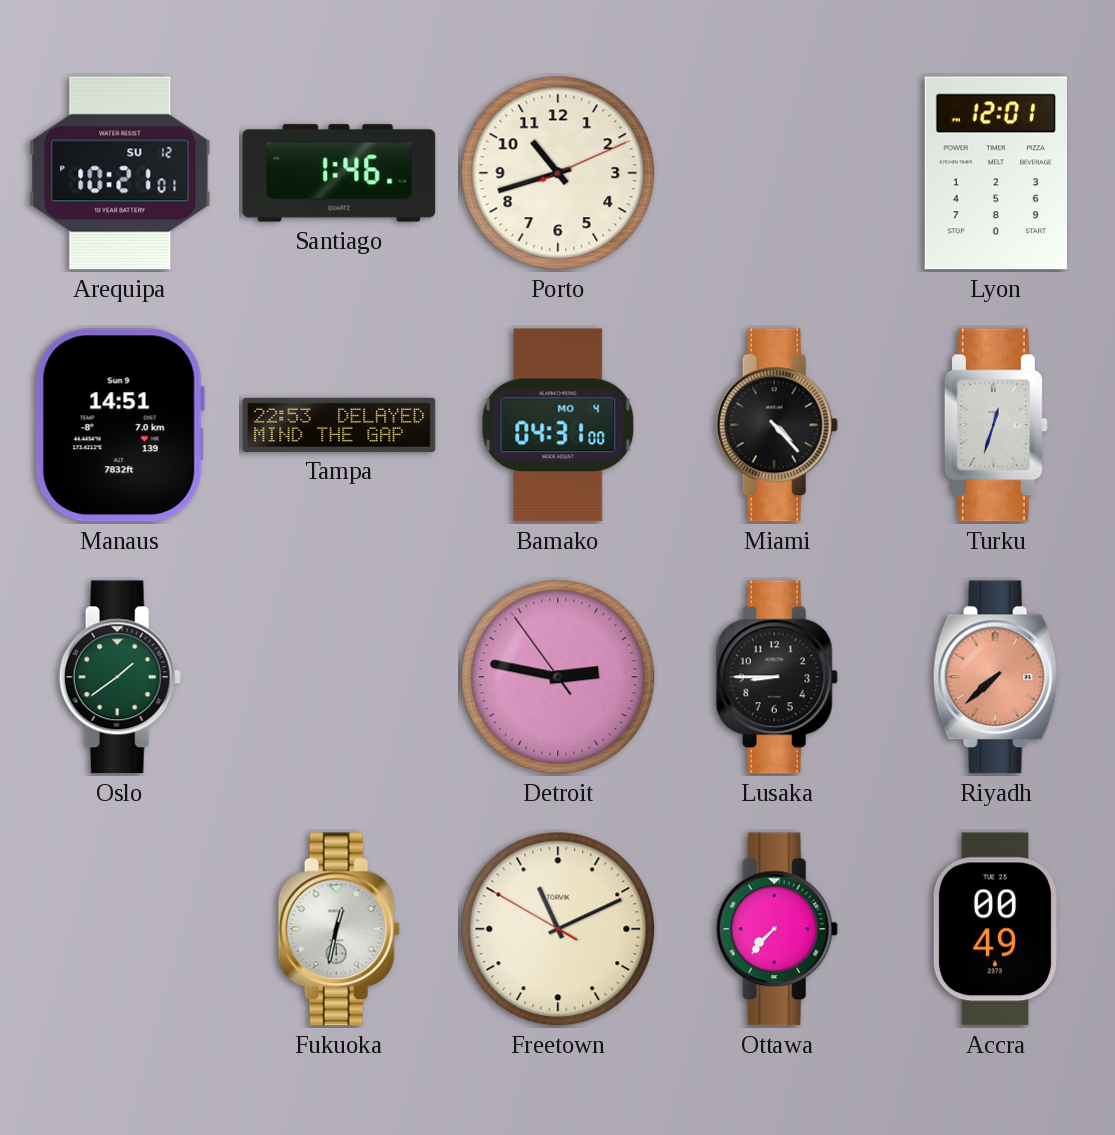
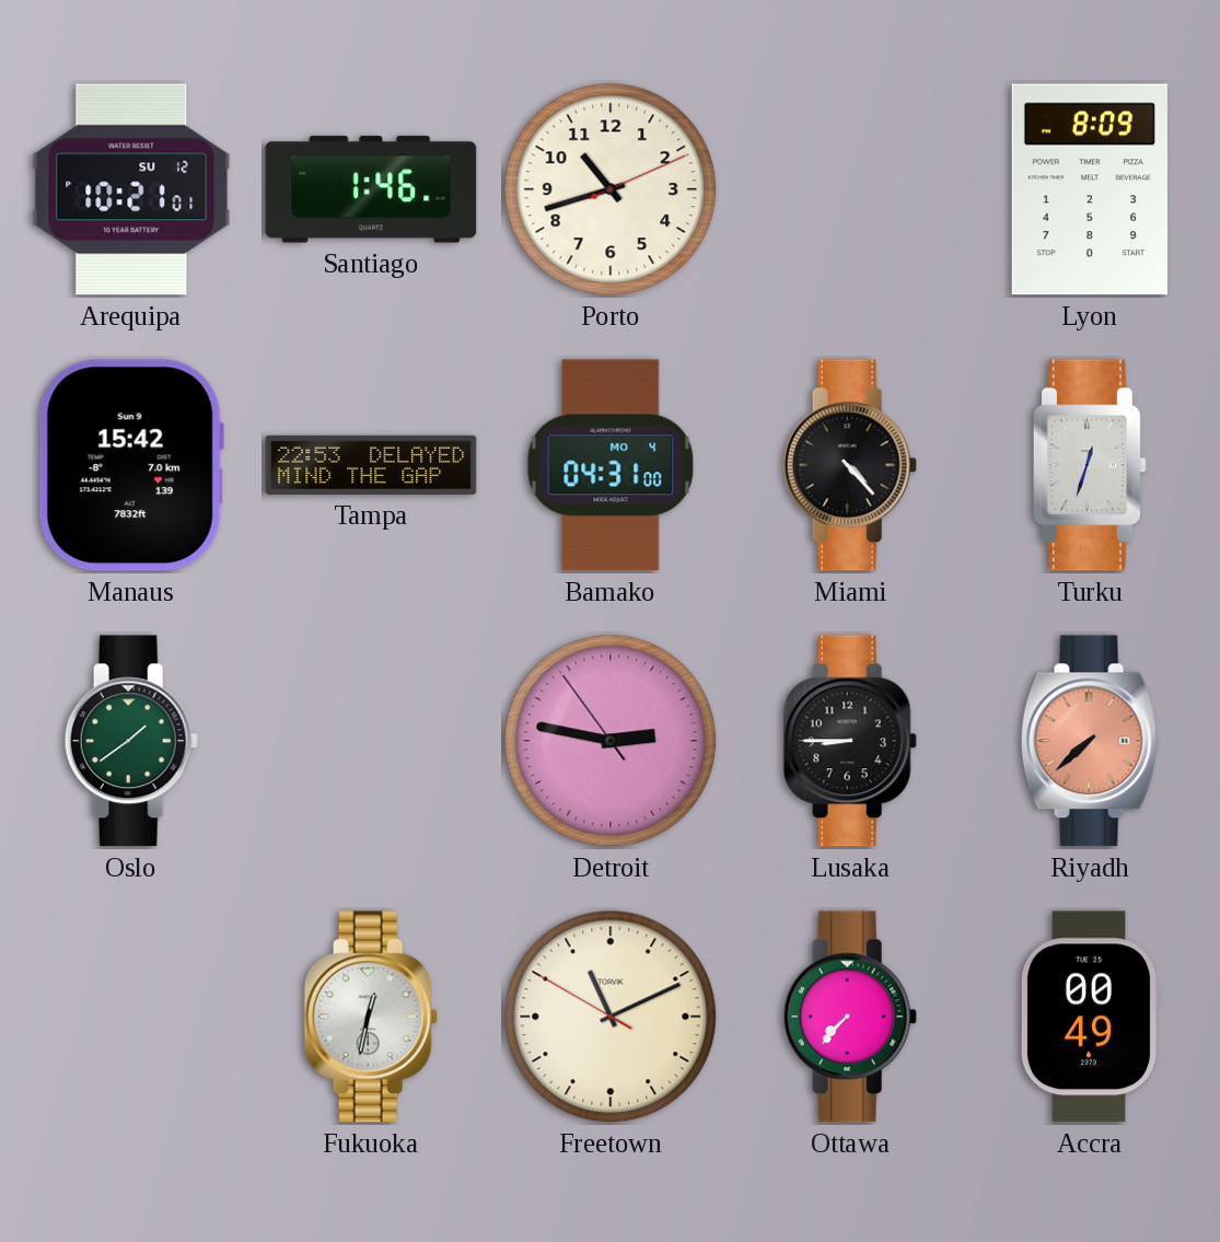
Lyon: 12:01 -> 8:09
Manaus: 14:51 -> 15:42
